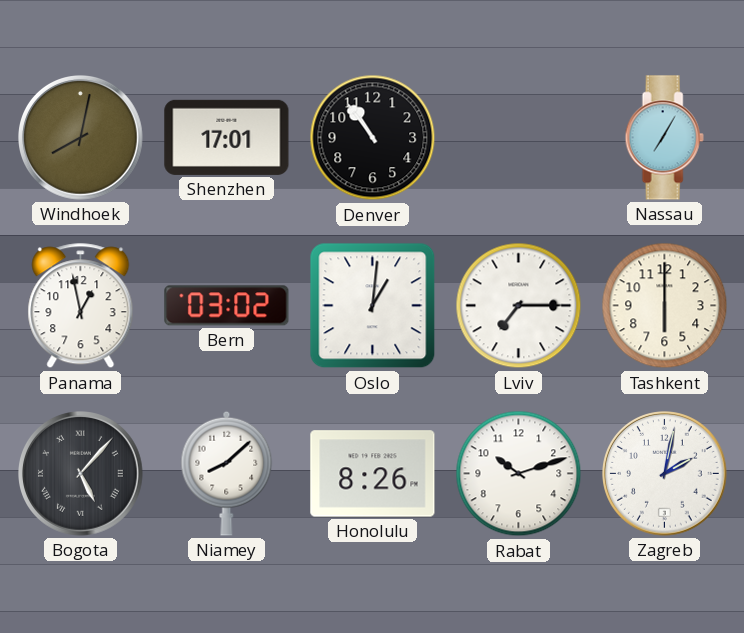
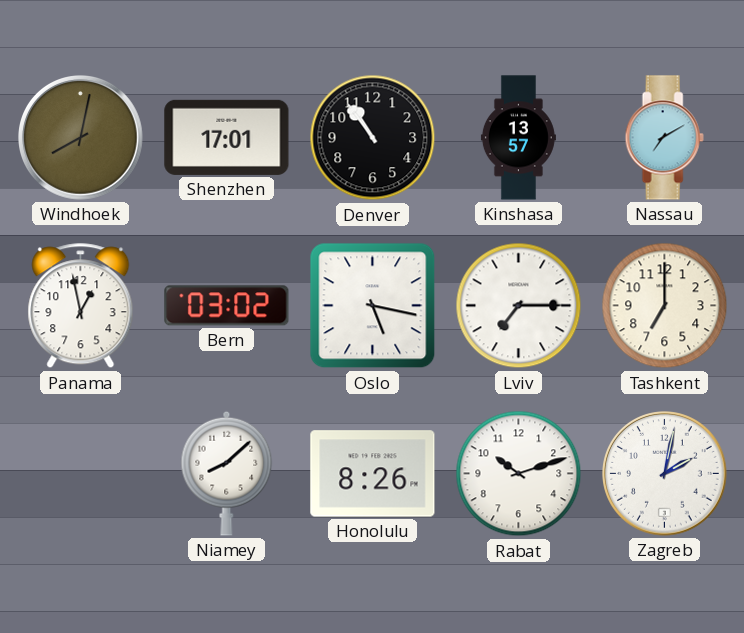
Kinshasa: none -> 13:57
Nassau: 7:05 -> 7:10
Oslo: 1:01 -> 5:17
Tashkent: 6:00 -> 7:00
Bogota: 5:07 -> none
